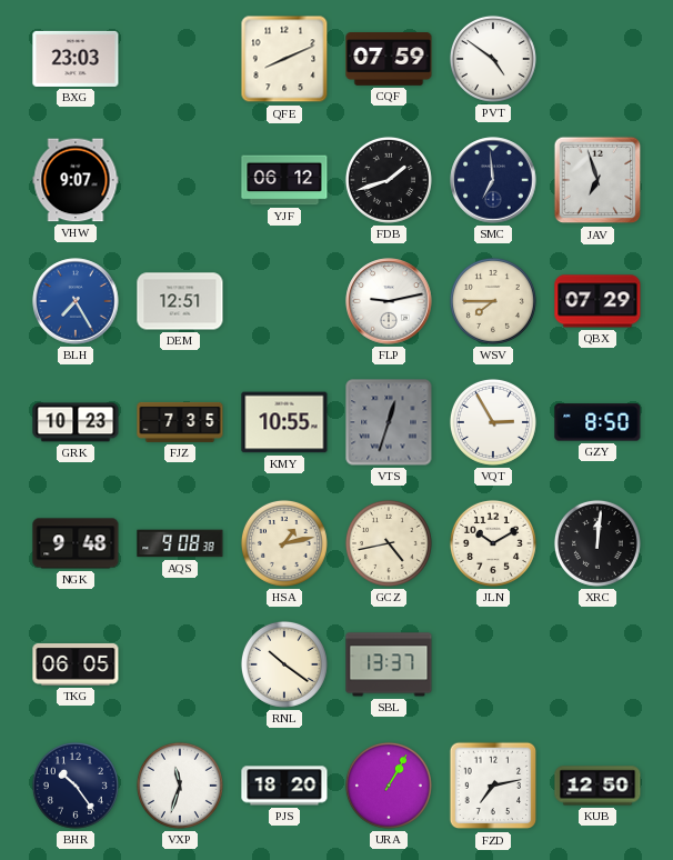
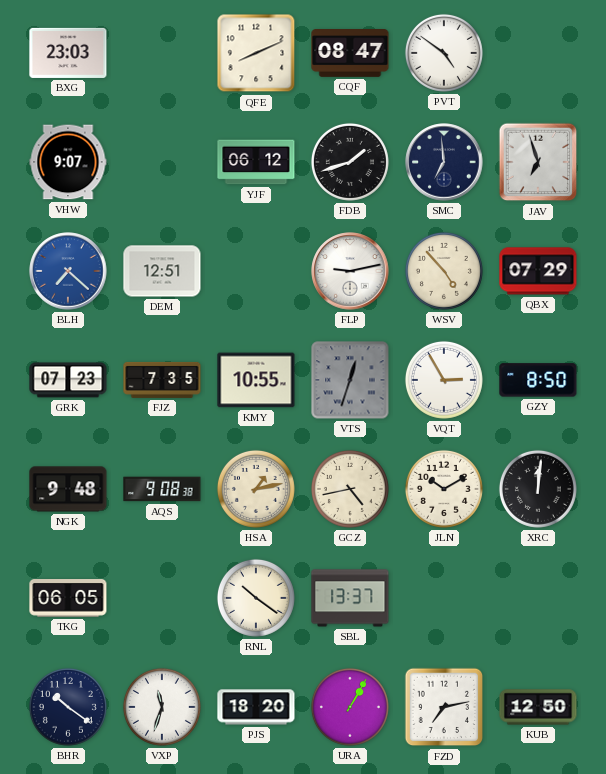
CQF: 07:59 -> 08:47
BLH: 7:25 -> 7:22
WSV: 7:45 -> 4:53
GRK: 10:23 -> 07:23
BHR: 10:24 -> 10:21
